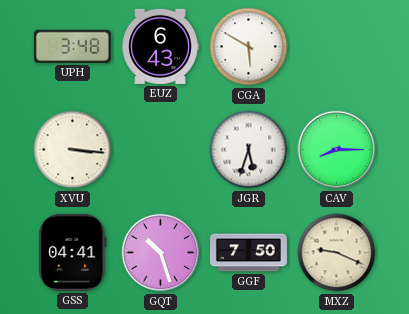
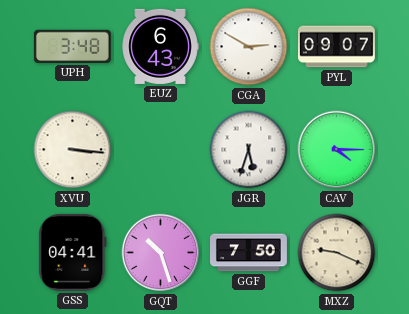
CGA: 5:50 -> 2:50
PYL: none -> 09:07
CAV: 8:15 -> 4:15
